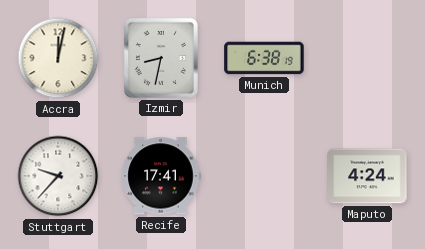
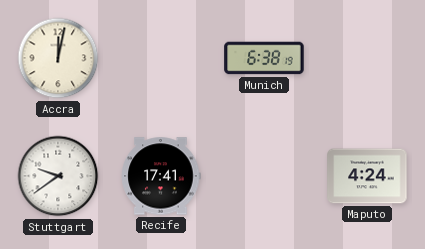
Izmir: 8:32 -> none
Stuttgart: 9:37 -> 9:39
